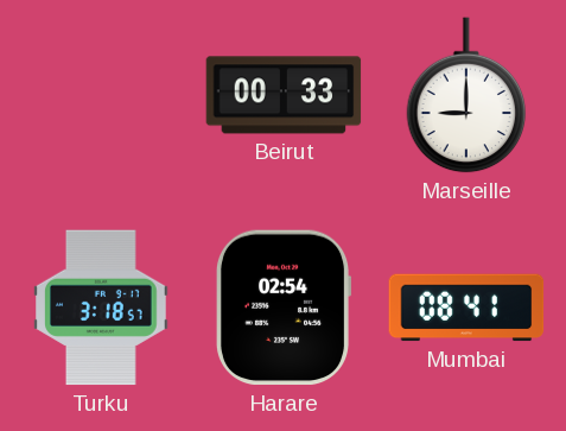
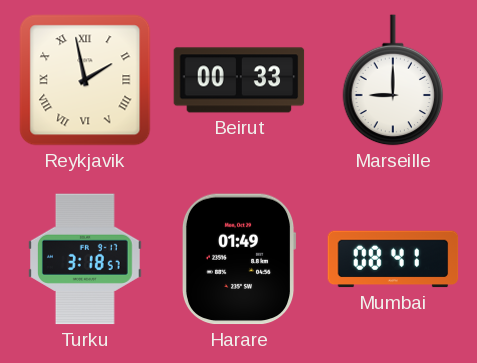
Reykjavik: none -> 1:58
Harare: 02:54 -> 01:49
